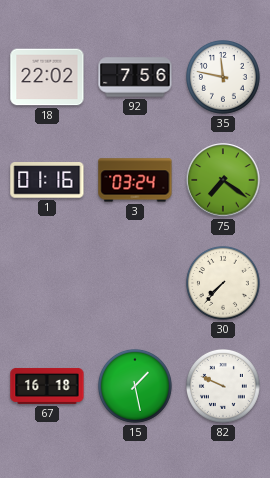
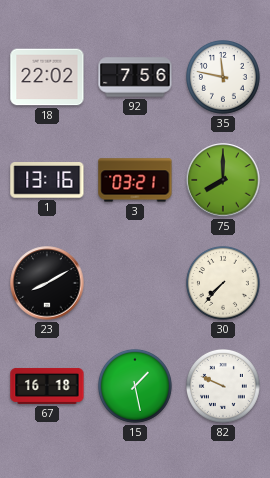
1: 01:16 -> 13:16
3: 03:24 -> 03:21
75: 7:21 -> 8:00
23: none -> 8:10
